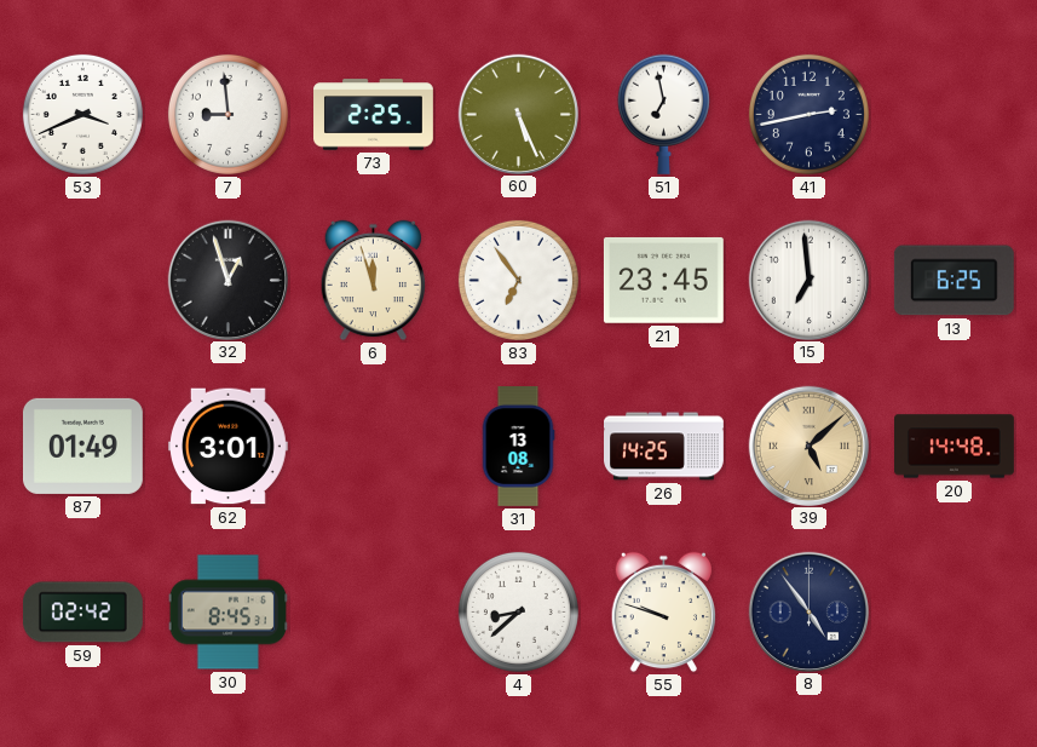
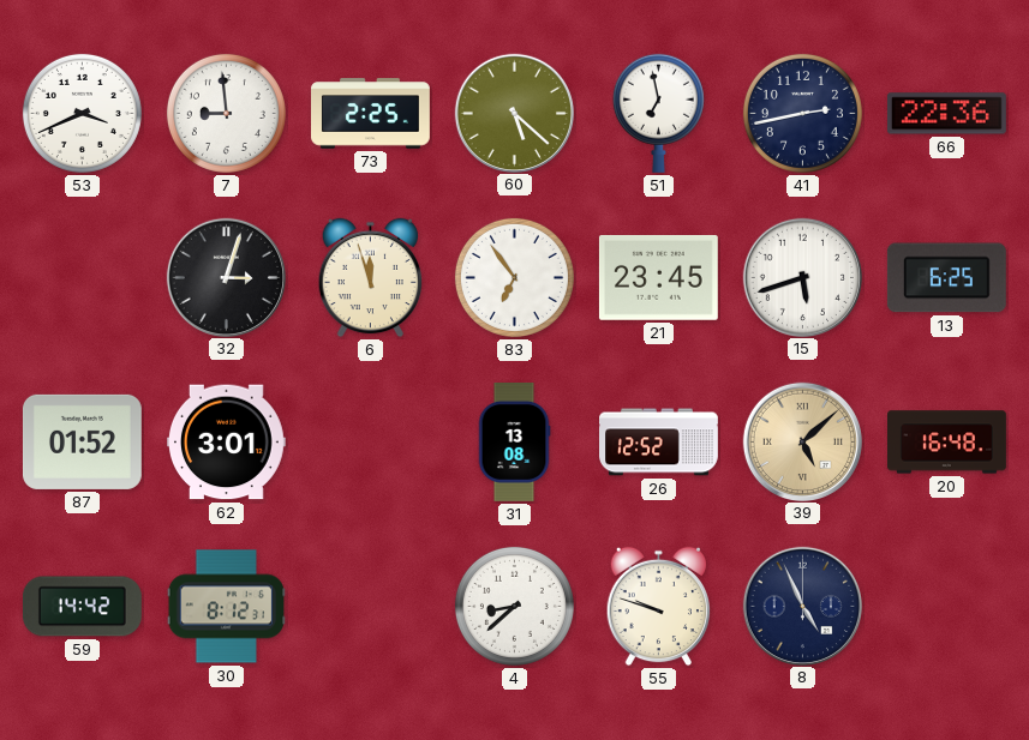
60: 5:26 -> 5:22
66: none -> 22:36
32: 12:57 -> 3:03
15: 6:59 -> 5:42
87: 01:49 -> 01:52
26: 14:25 -> 12:52
20: 14:48 -> 16:48
59: 02:42 -> 14:42
30: 8:45 -> 8:12
8: 4:54 -> 4:56
